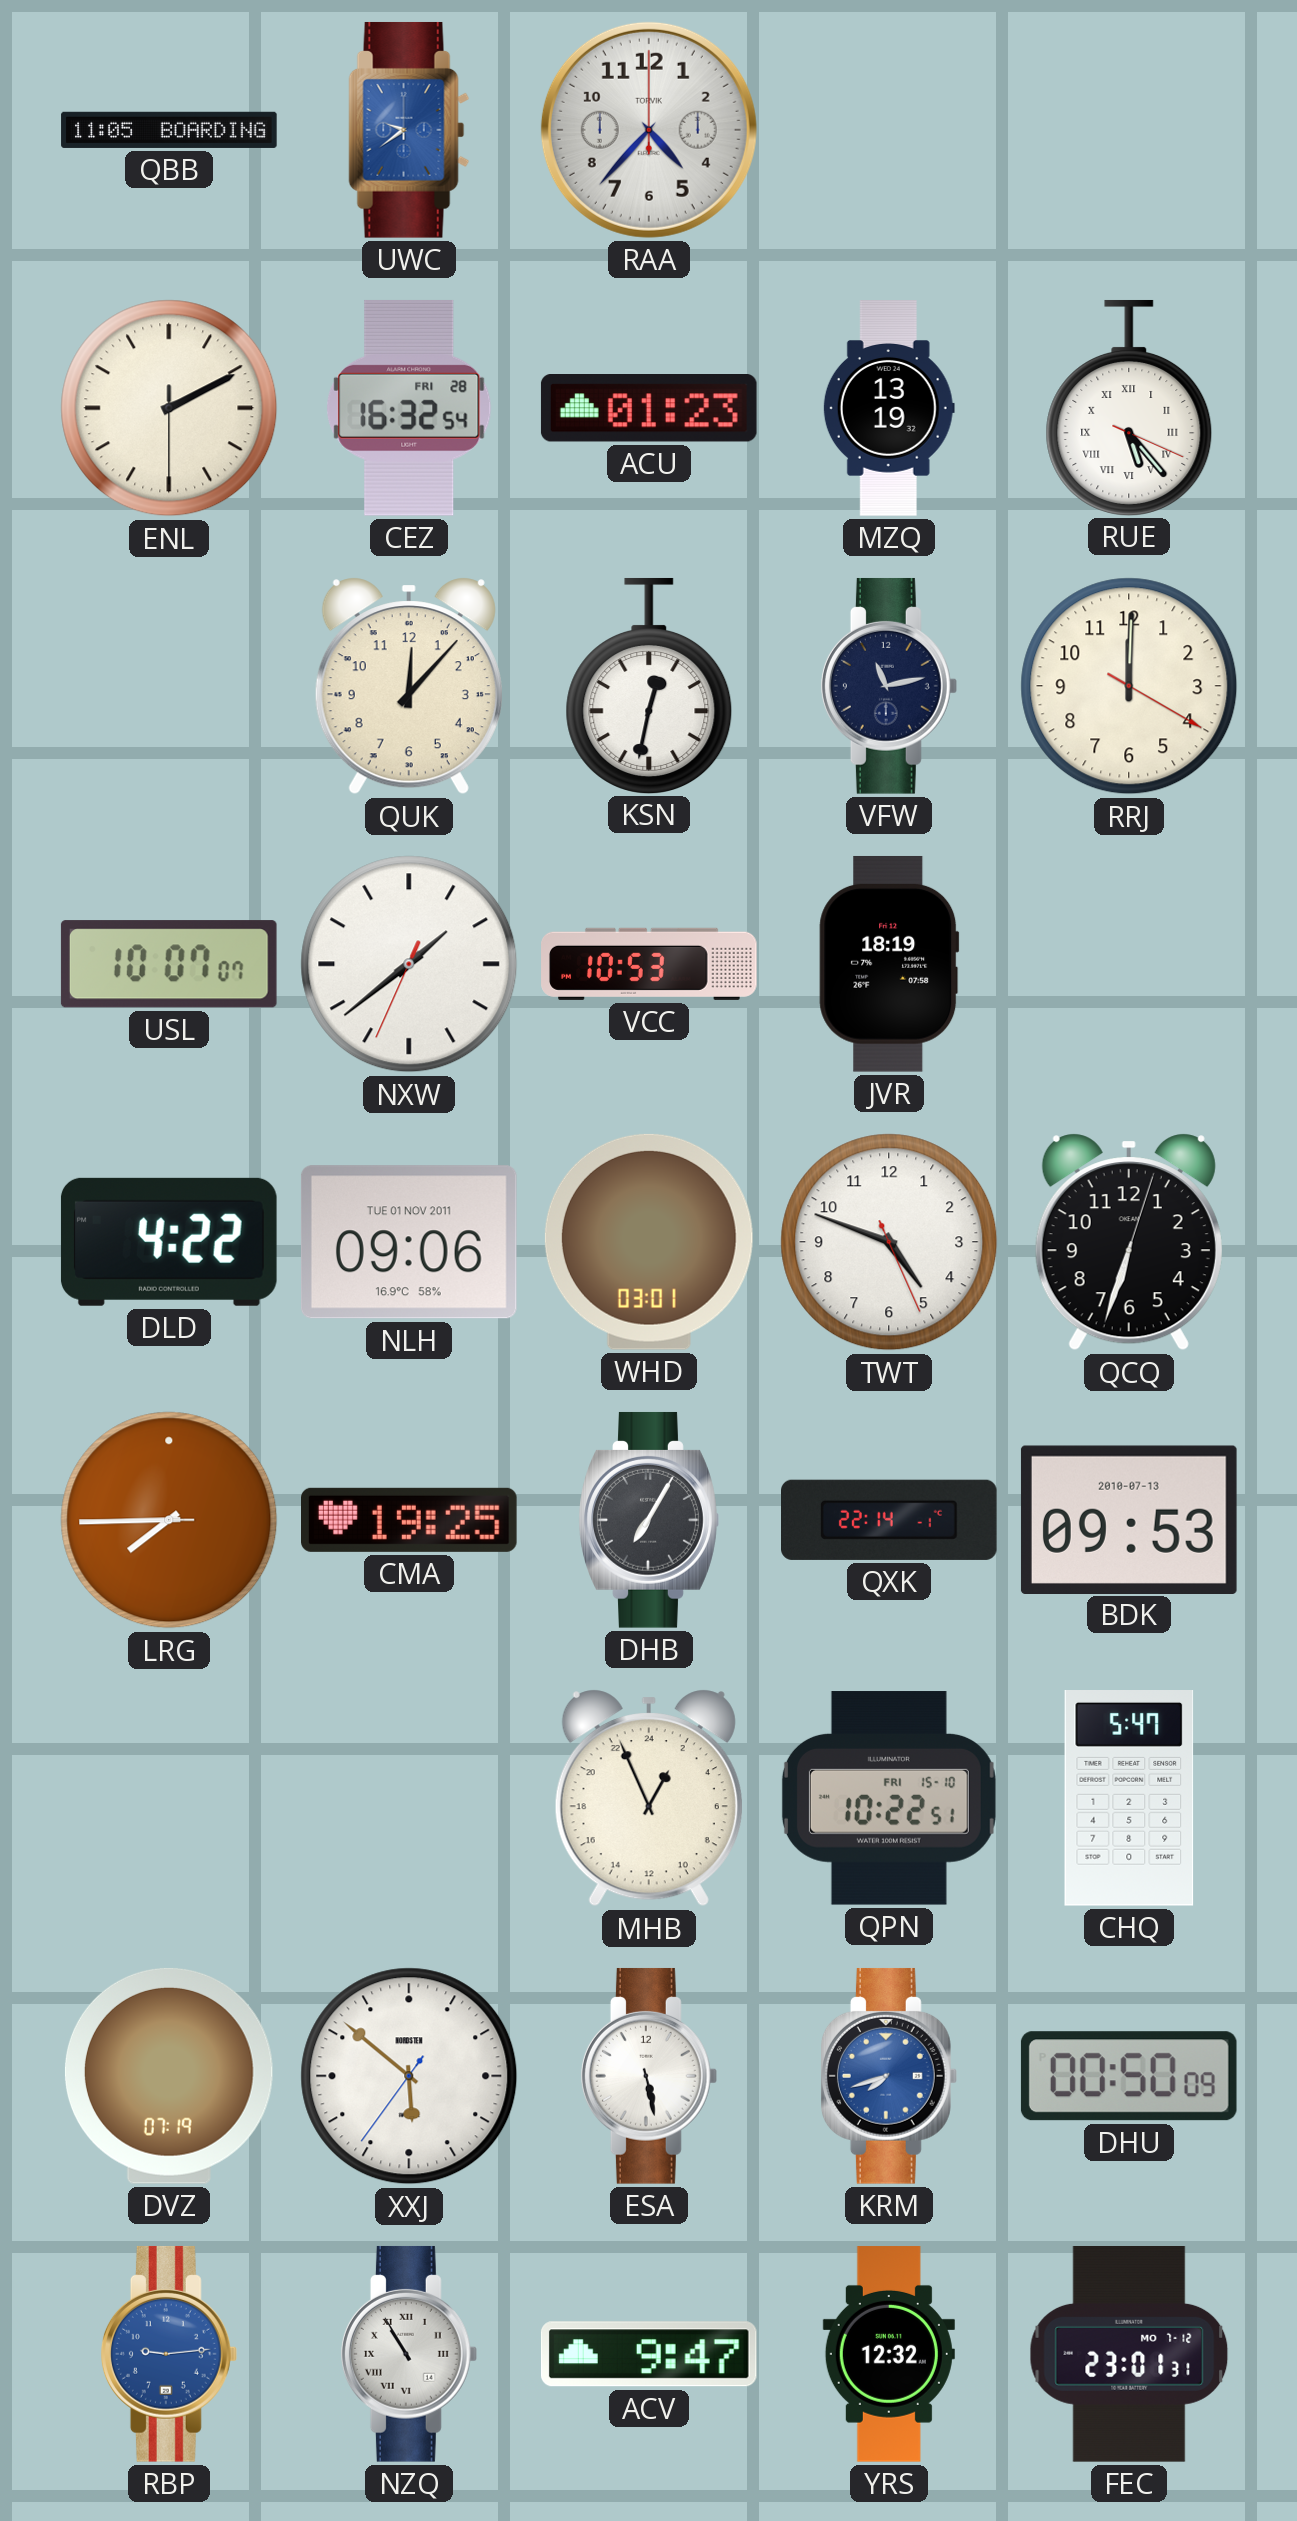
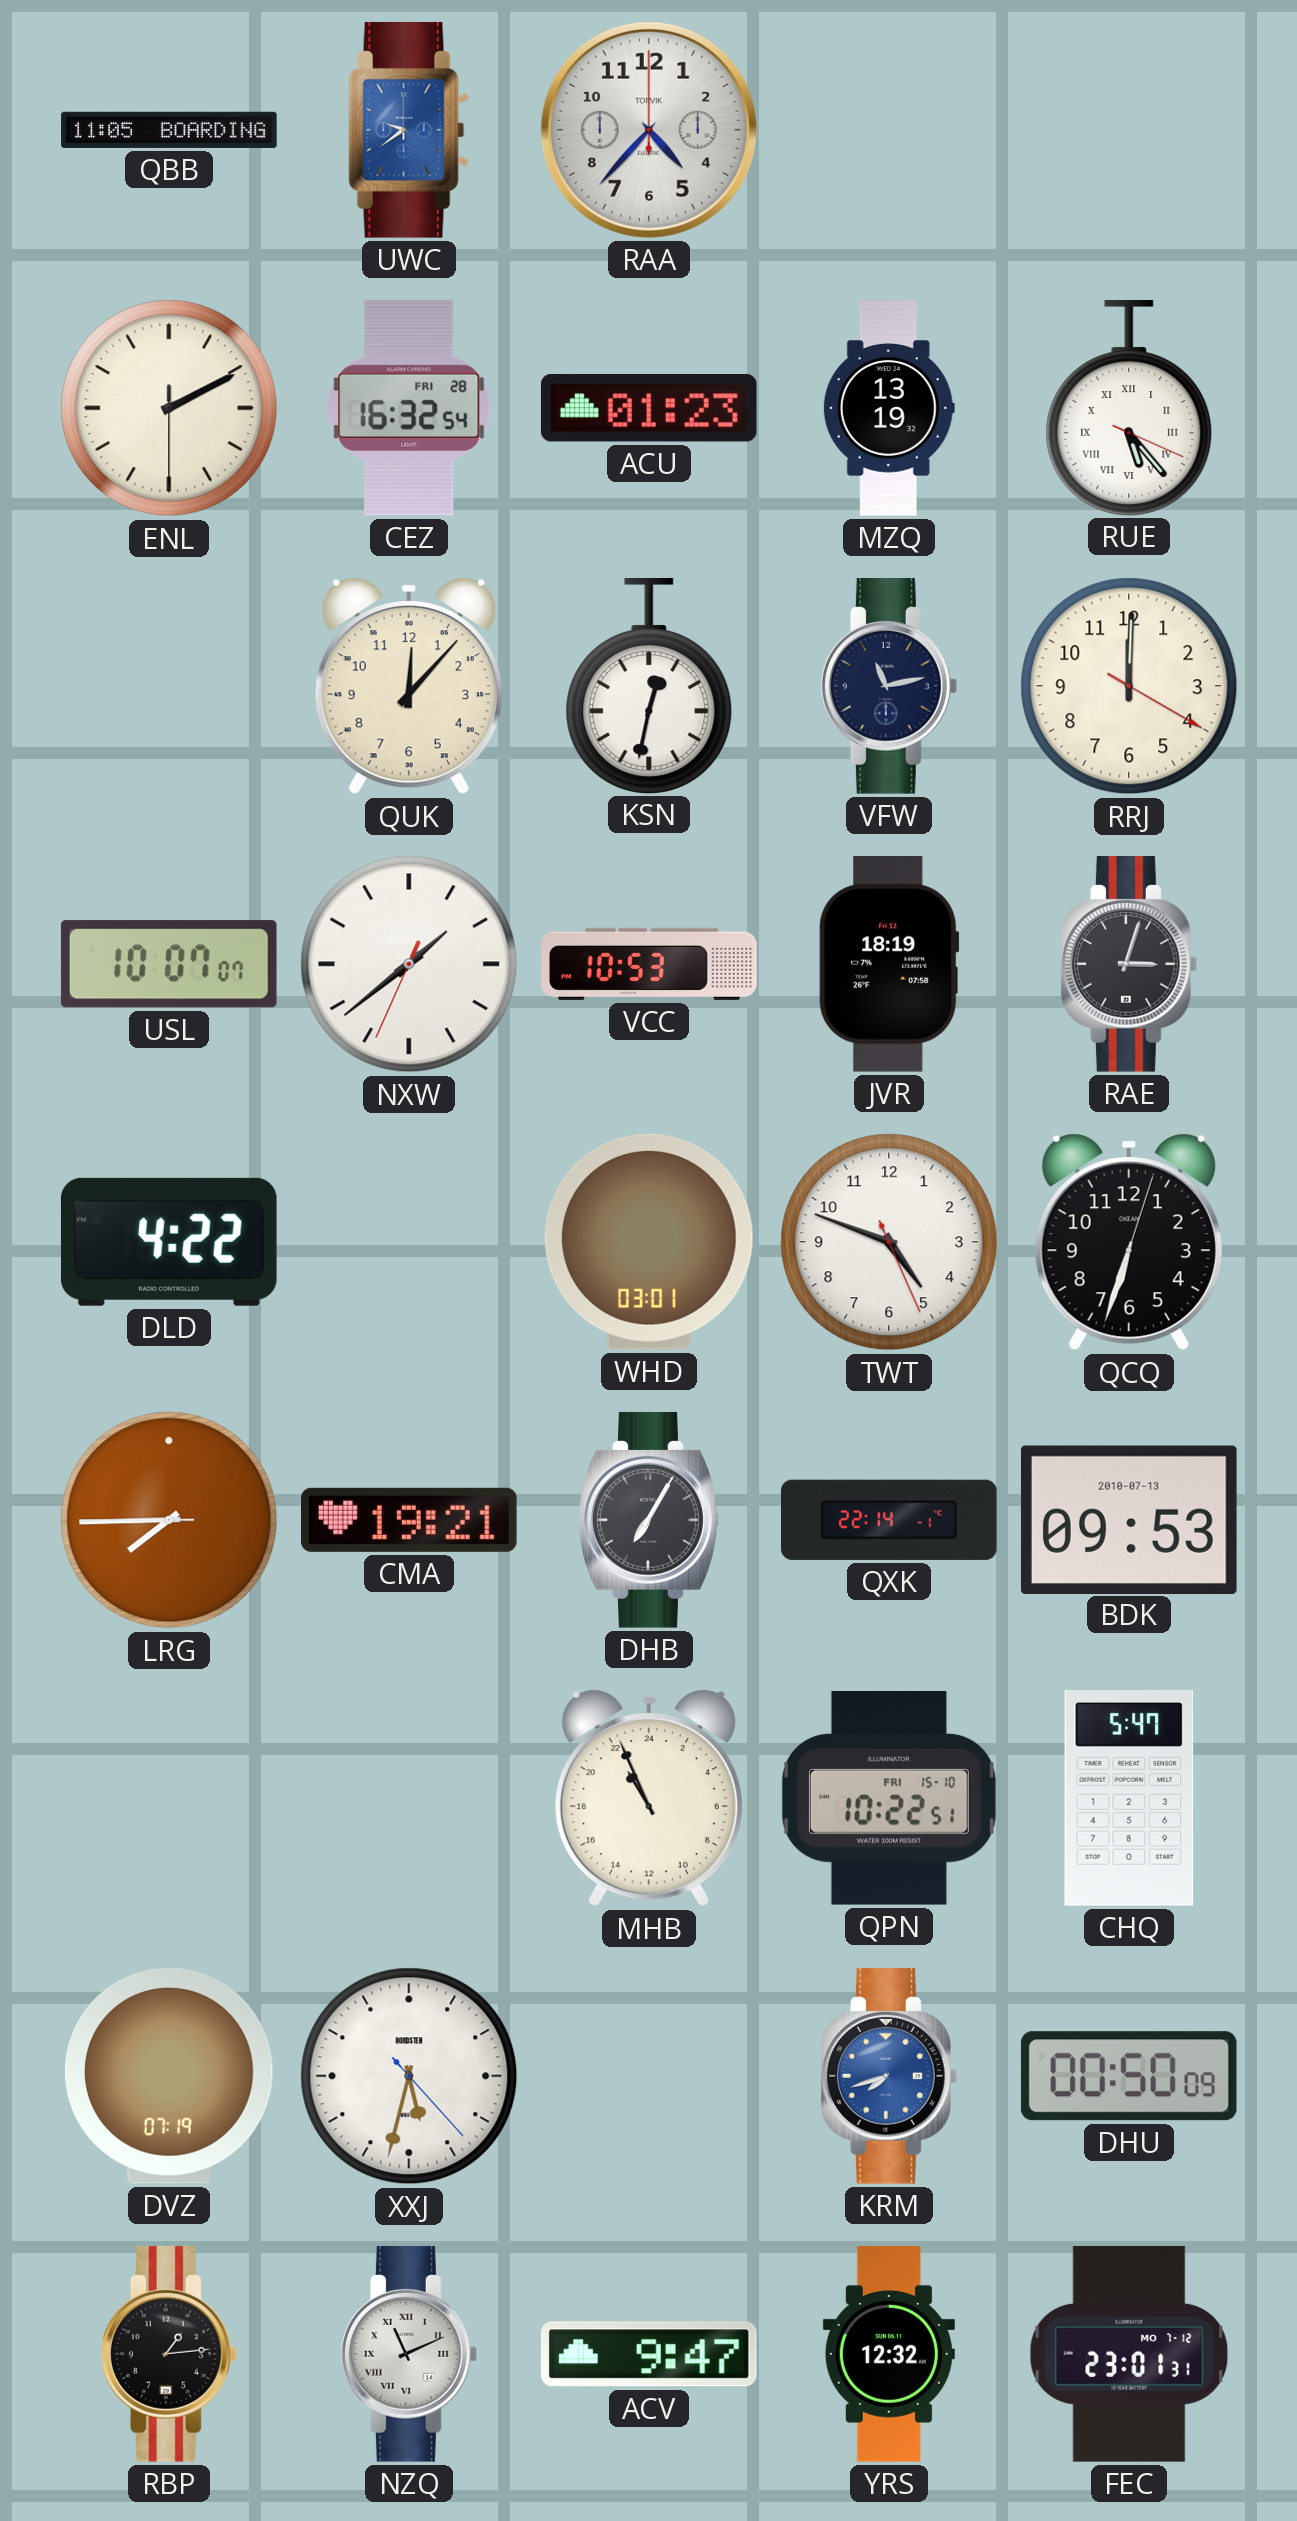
RAE: none -> 3:03
NLH: 09:06 -> none
CMA: 19:25 -> 19:21
MHB: 1:56 -> 21:56
XXJ: 5:51 -> 5:32
ESA: 5:28 -> none
RBP: 9:14 -> 1:14
RBP dial: blue -> black
NZQ: 10:55 -> 11:11
